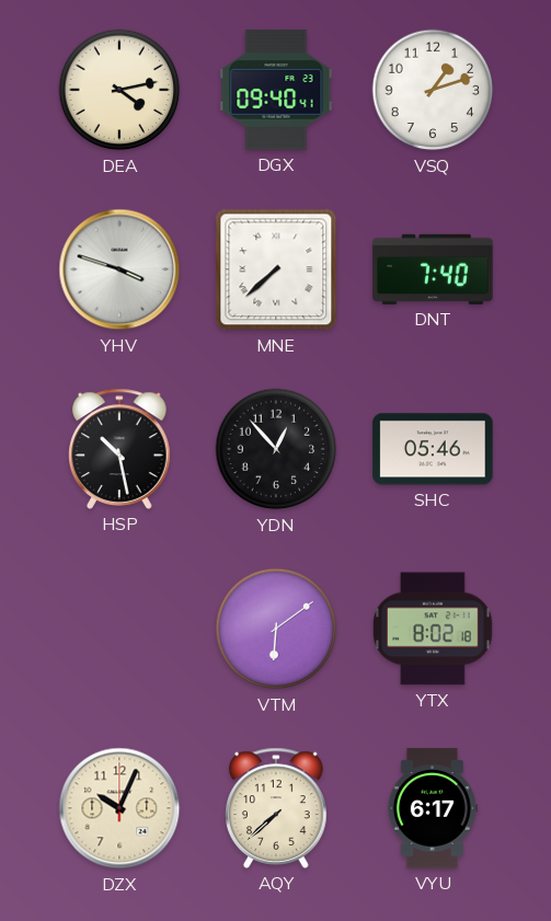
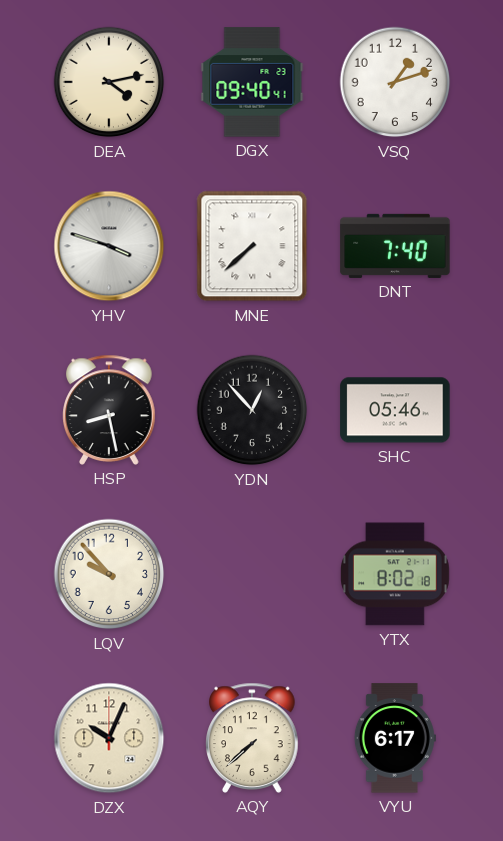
HSP: 10:28 -> 8:28
LQV: none -> 9:53
VTM: 6:09 -> none
